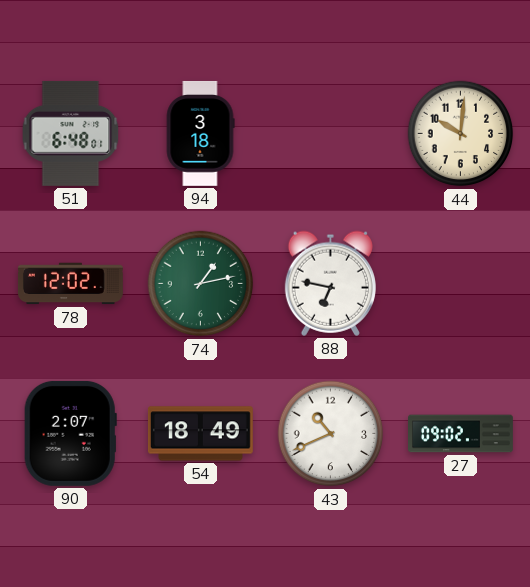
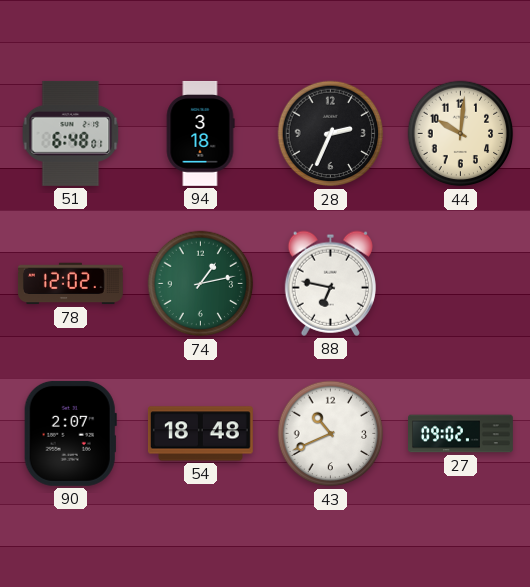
28: none -> 2:34
54: 18:49 -> 18:48
